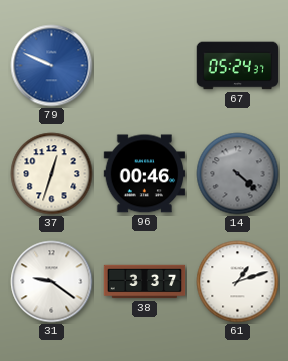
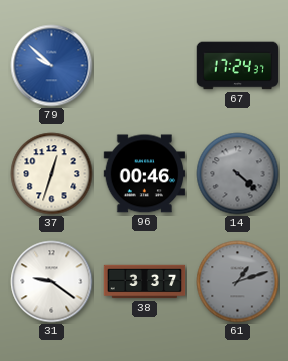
79: 9:49 -> 9:52
67: 05:24 -> 17:24
61 dial: white -> grey
